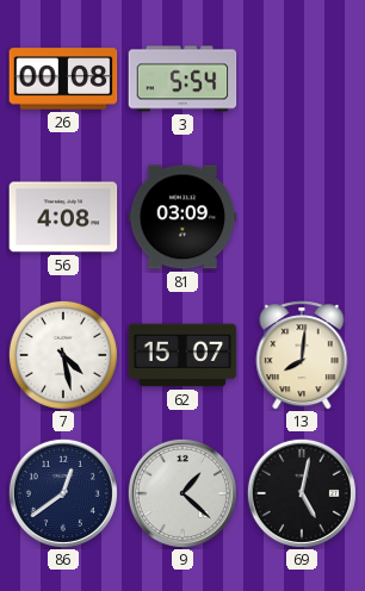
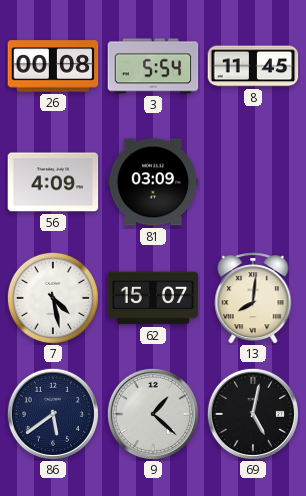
8: none -> 11:45
56: 4:08 -> 4:09
86: 12:39 -> 5:39
